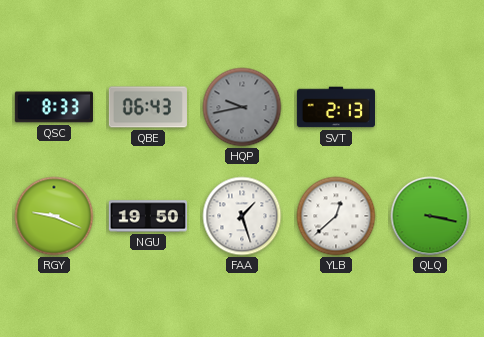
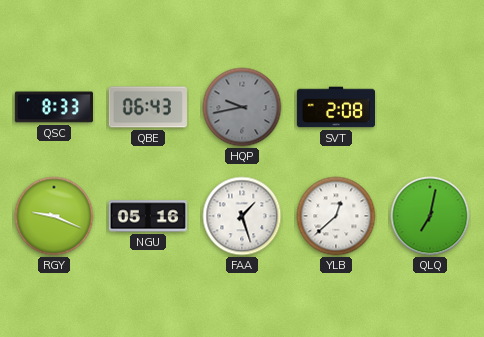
SVT: 2:13 -> 2:08
NGU: 19:50 -> 05:16
QLQ: 3:17 -> 7:02
